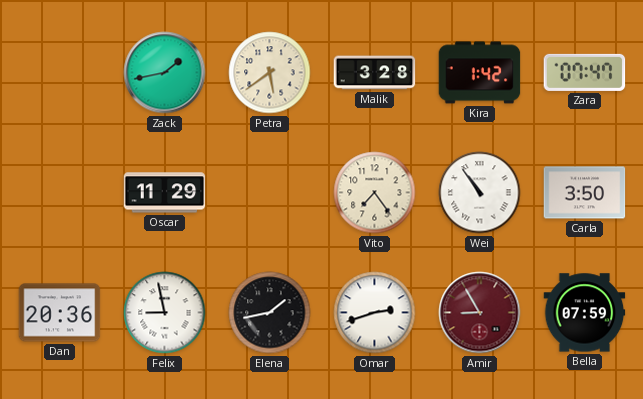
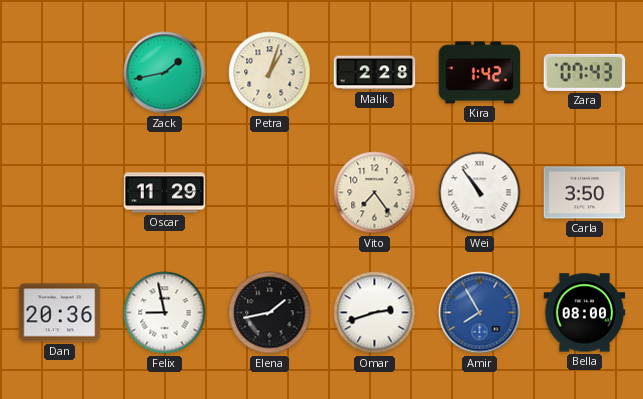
Petra: 5:39 -> 1:03
Malik: 3:28 -> 2:28
Zara: 07:47 -> 07:43
Amir: 8:55 -> 7:55
Amir dial: burgundy -> blue
Bella: 07:59 -> 08:00
